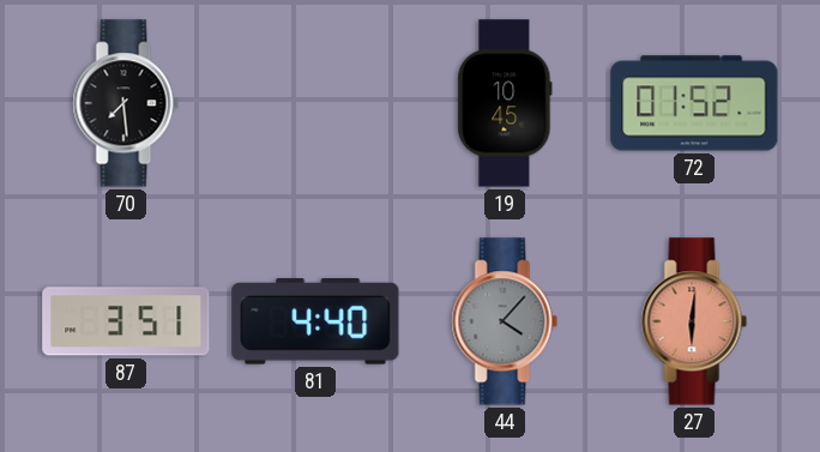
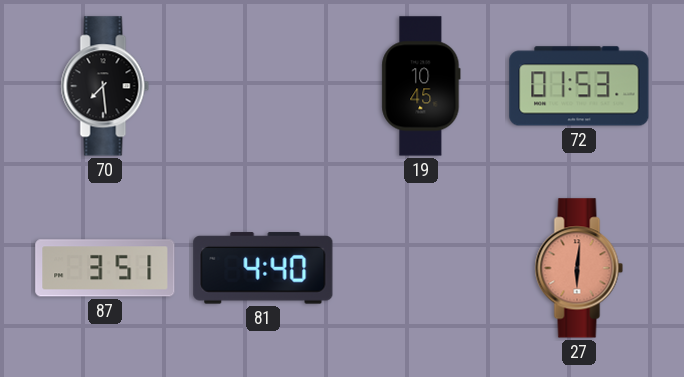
72: 01:52 -> 01:53
44: 4:07 -> none
